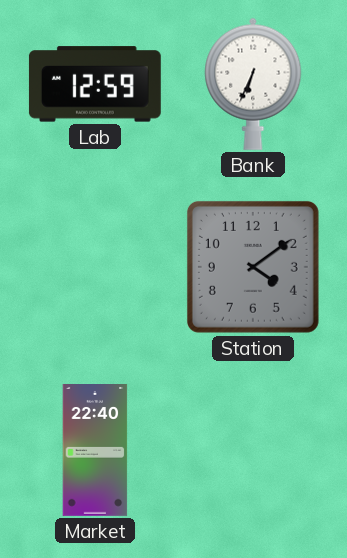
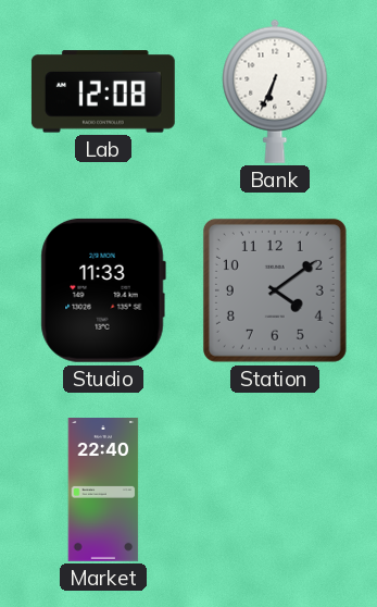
Lab: 12:59 -> 12:08
Studio: none -> 11:33
